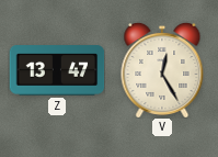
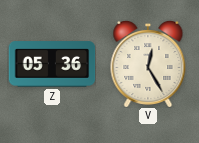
Z: 13:47 -> 05:36
